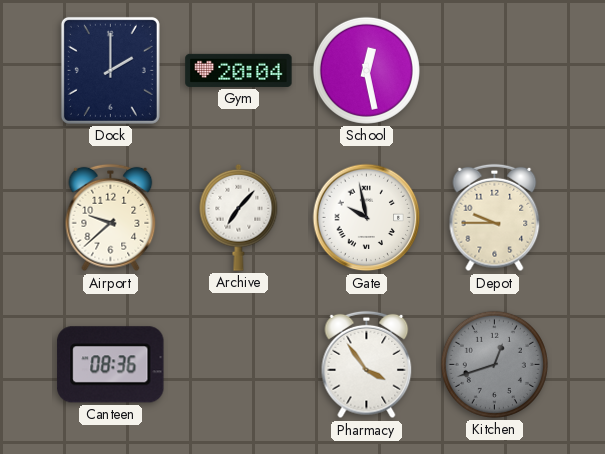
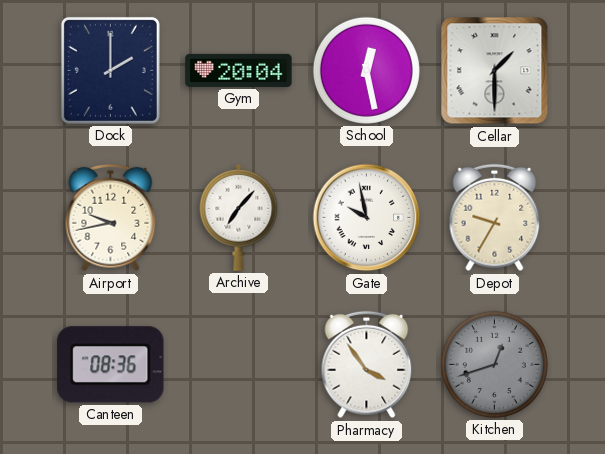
Cellar: none -> 1:30
Airport: 9:38 -> 9:43
Depot: 9:45 -> 9:35
